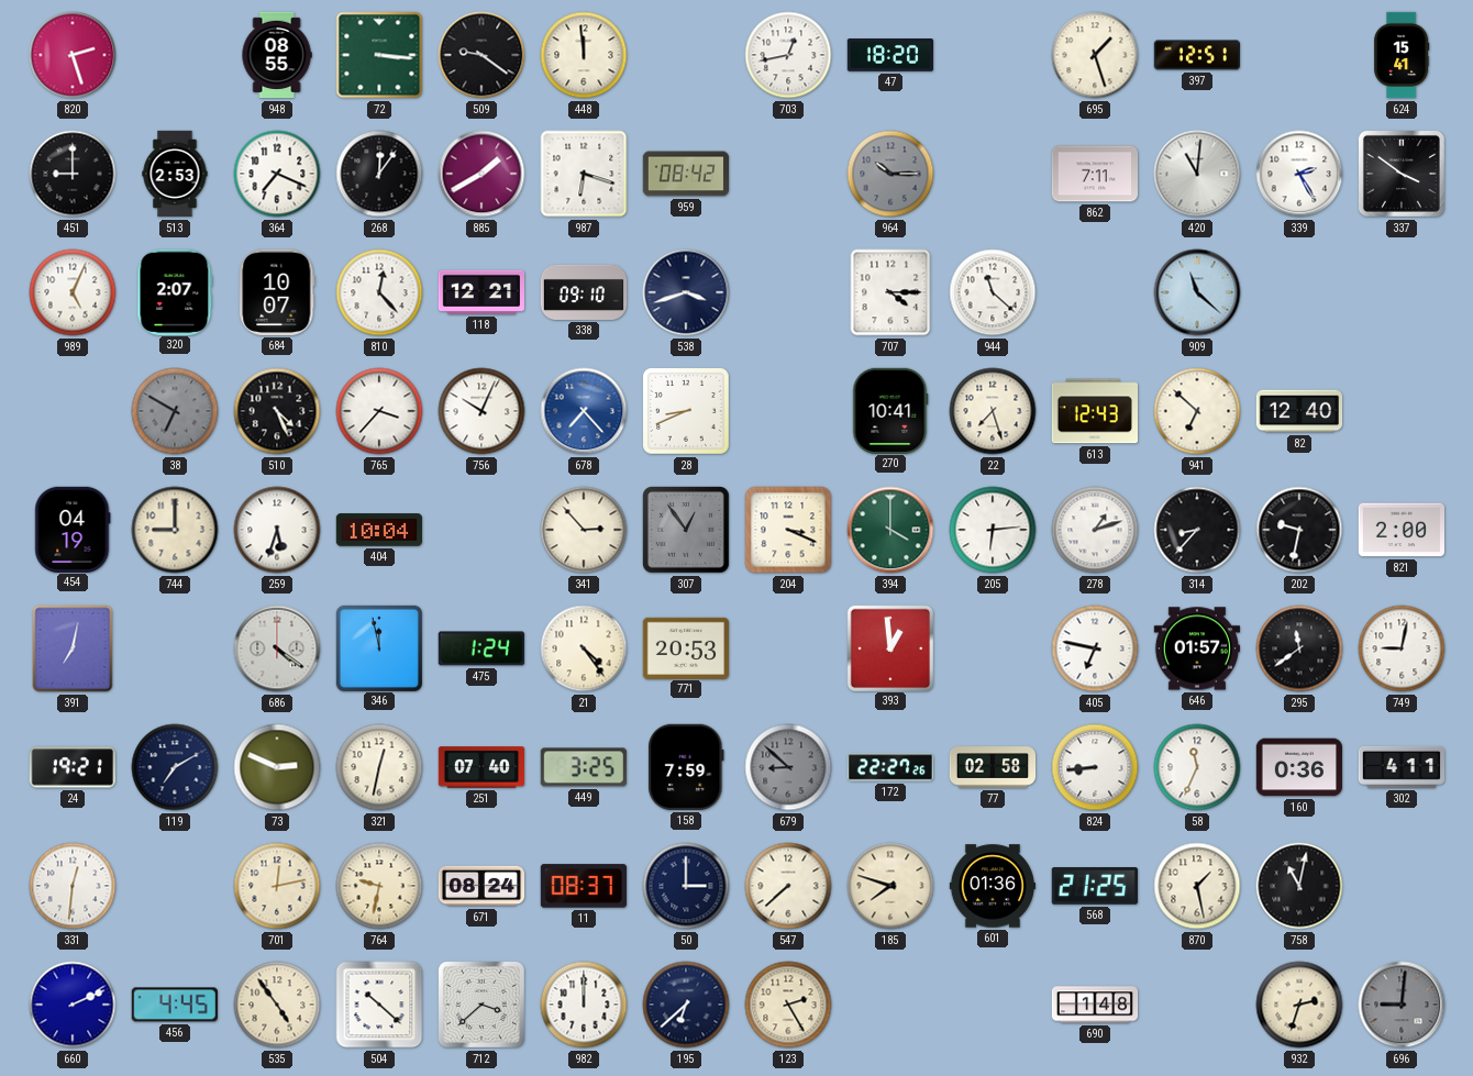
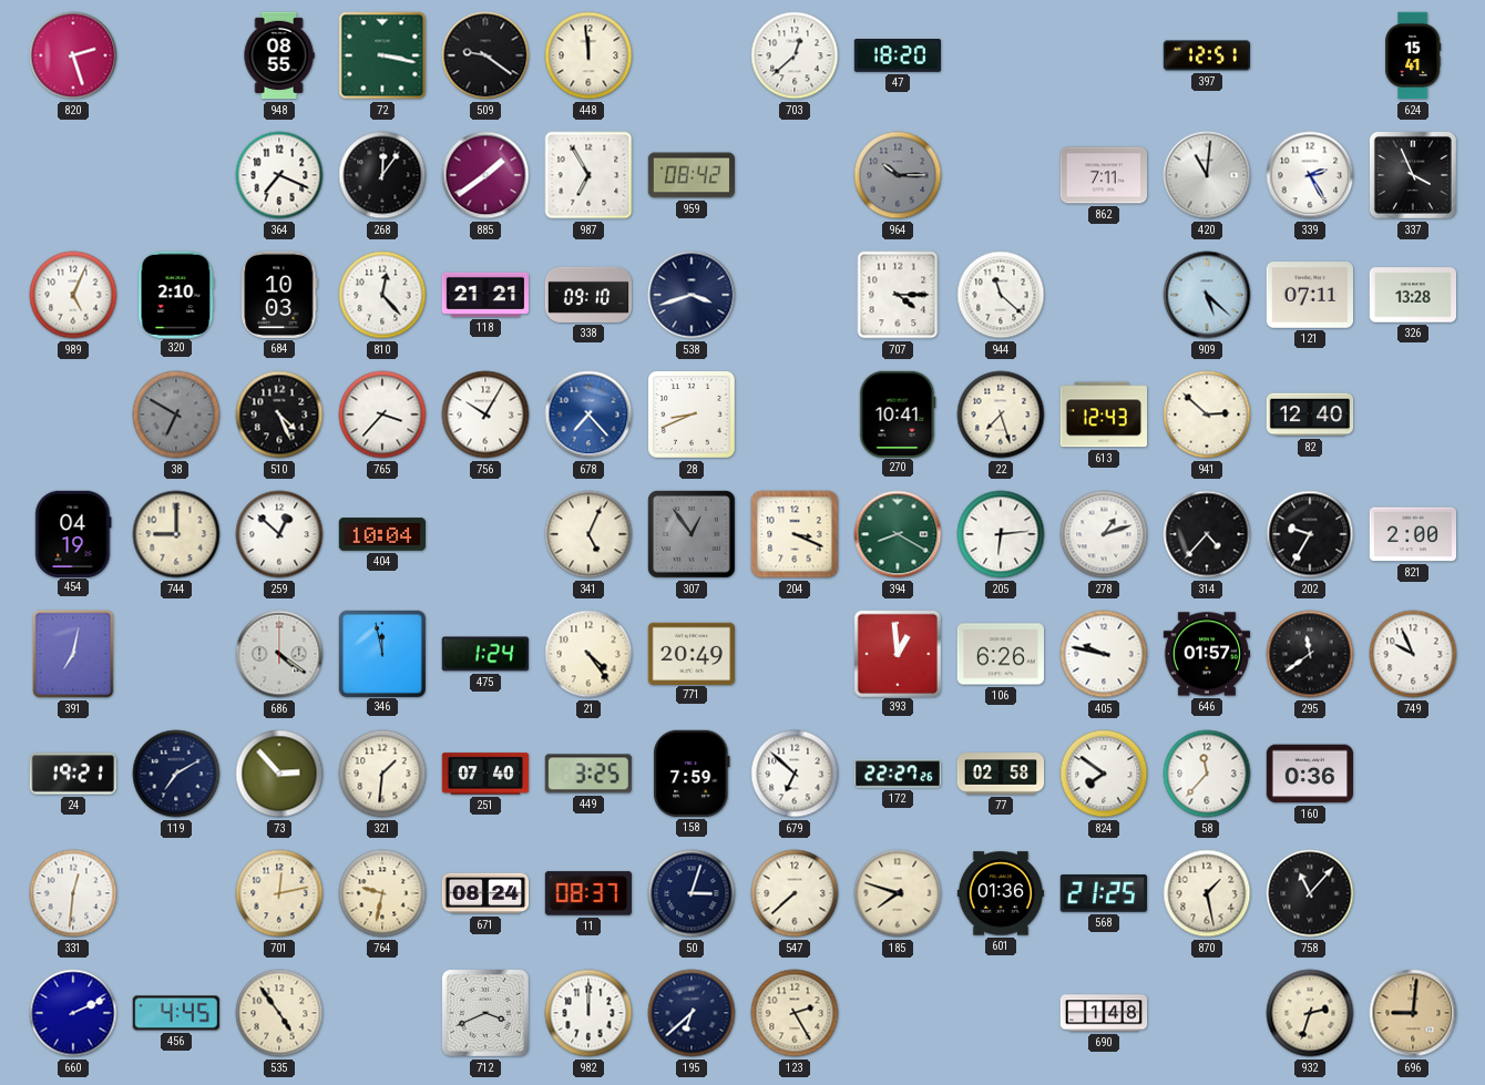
72: 3:16 -> 3:17
703: 12:43 -> 12:38
695: 1:27 -> none
451: 9:00 -> none
513: 2:53 -> none
885: 1:40 -> 1:39
987: 6:18 -> 6:55
337: 3:51 -> 3:56
320: 2:07 -> 2:10
684: 10:07 -> 10:03
118: 12:21 -> 21:21
909: 11:22 -> 5:22
121: none -> 07:11
326: none -> 13:28
756: 10:04 -> 10:05
941: 6:52 -> 2:52
259: 5:33 -> 12:52
341: 2:53 -> 5:04
394: 4:00 -> 8:20
314: 8:37 -> 4:37
202: 9:32 -> 9:35
771: 20:53 -> 20:49
106: none -> 6:26
405: 6:47 -> 9:47
749: 9:02 -> 9:56
73: 2:49 -> 2:53
321: 12:32 -> 1:31
679: 8:52 -> 6:52
679 dial: grey -> white
824: 8:44 -> 7:51
58: 11:34 -> 11:37
302: 4:11 -> none
50: 3:00 -> 3:03
758: 11:02 -> 11:07
504: 10:22 -> none
712: 3:38 -> 3:41
696 dial: grey -> champagne
